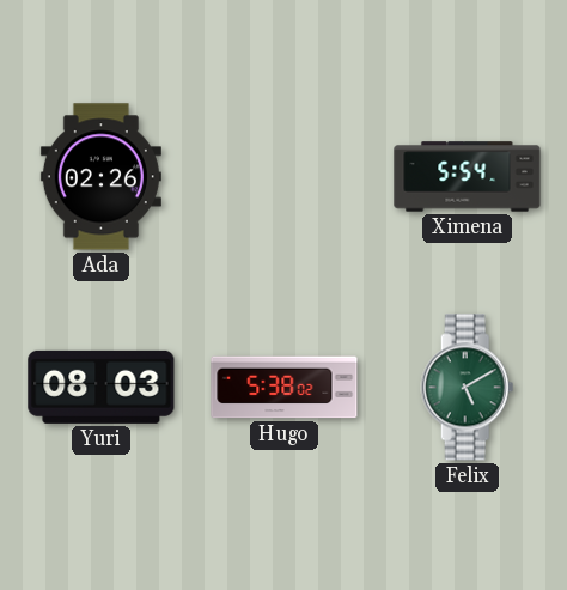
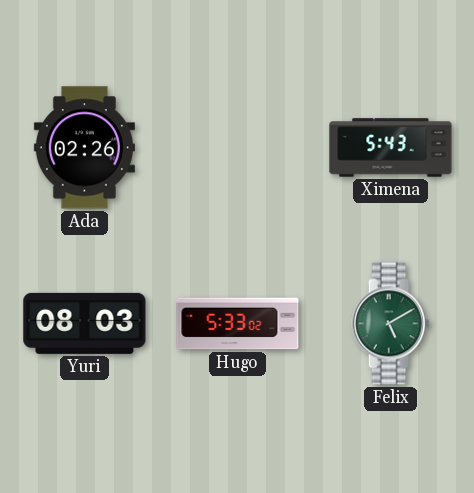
Ximena: 5:54 -> 5:43
Hugo: 5:38 -> 5:33
